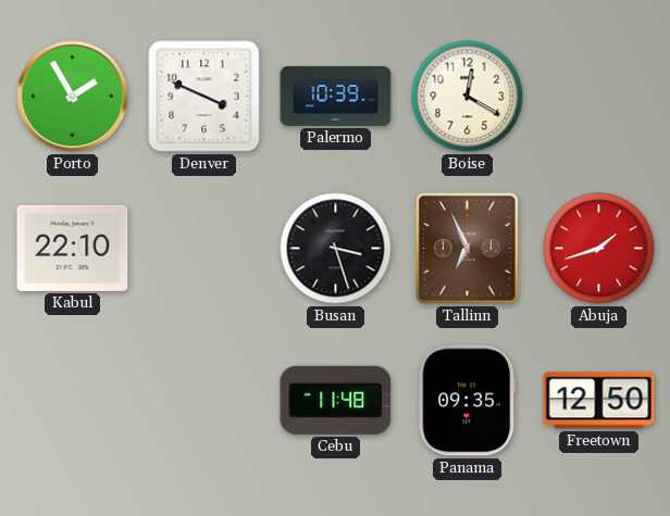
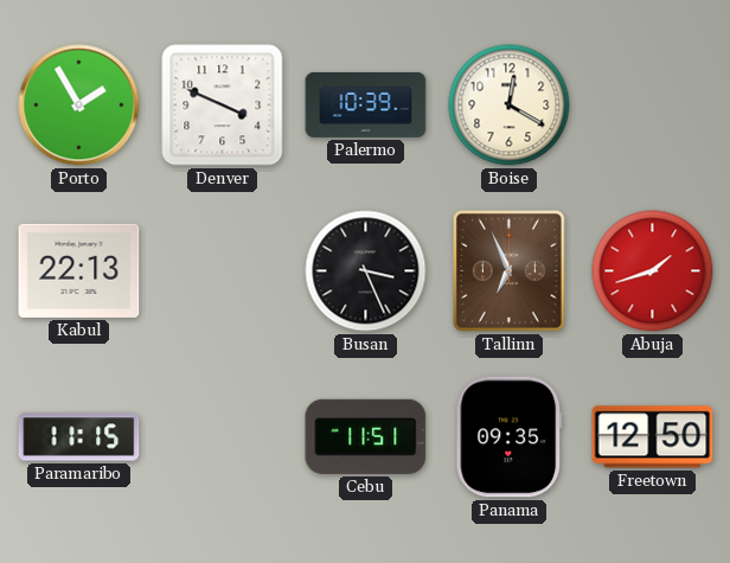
Kabul: 22:10 -> 22:13
Busan: 3:27 -> 3:26
Paramaribo: none -> 11:15
Cebu: 11:48 -> 11:51
